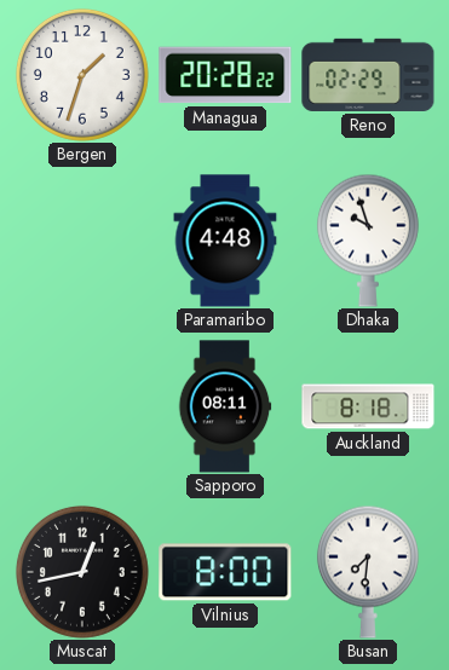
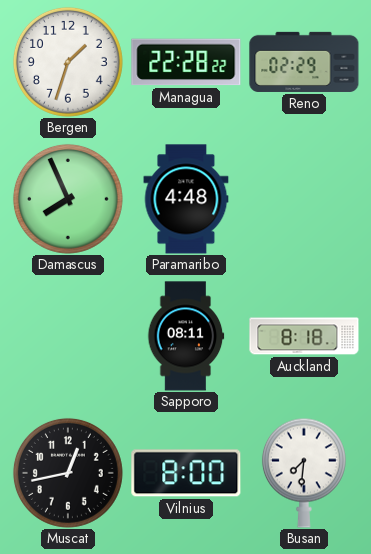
Managua: 20:28 -> 22:28
Damascus: none -> 7:56
Dhaka: 9:57 -> none
